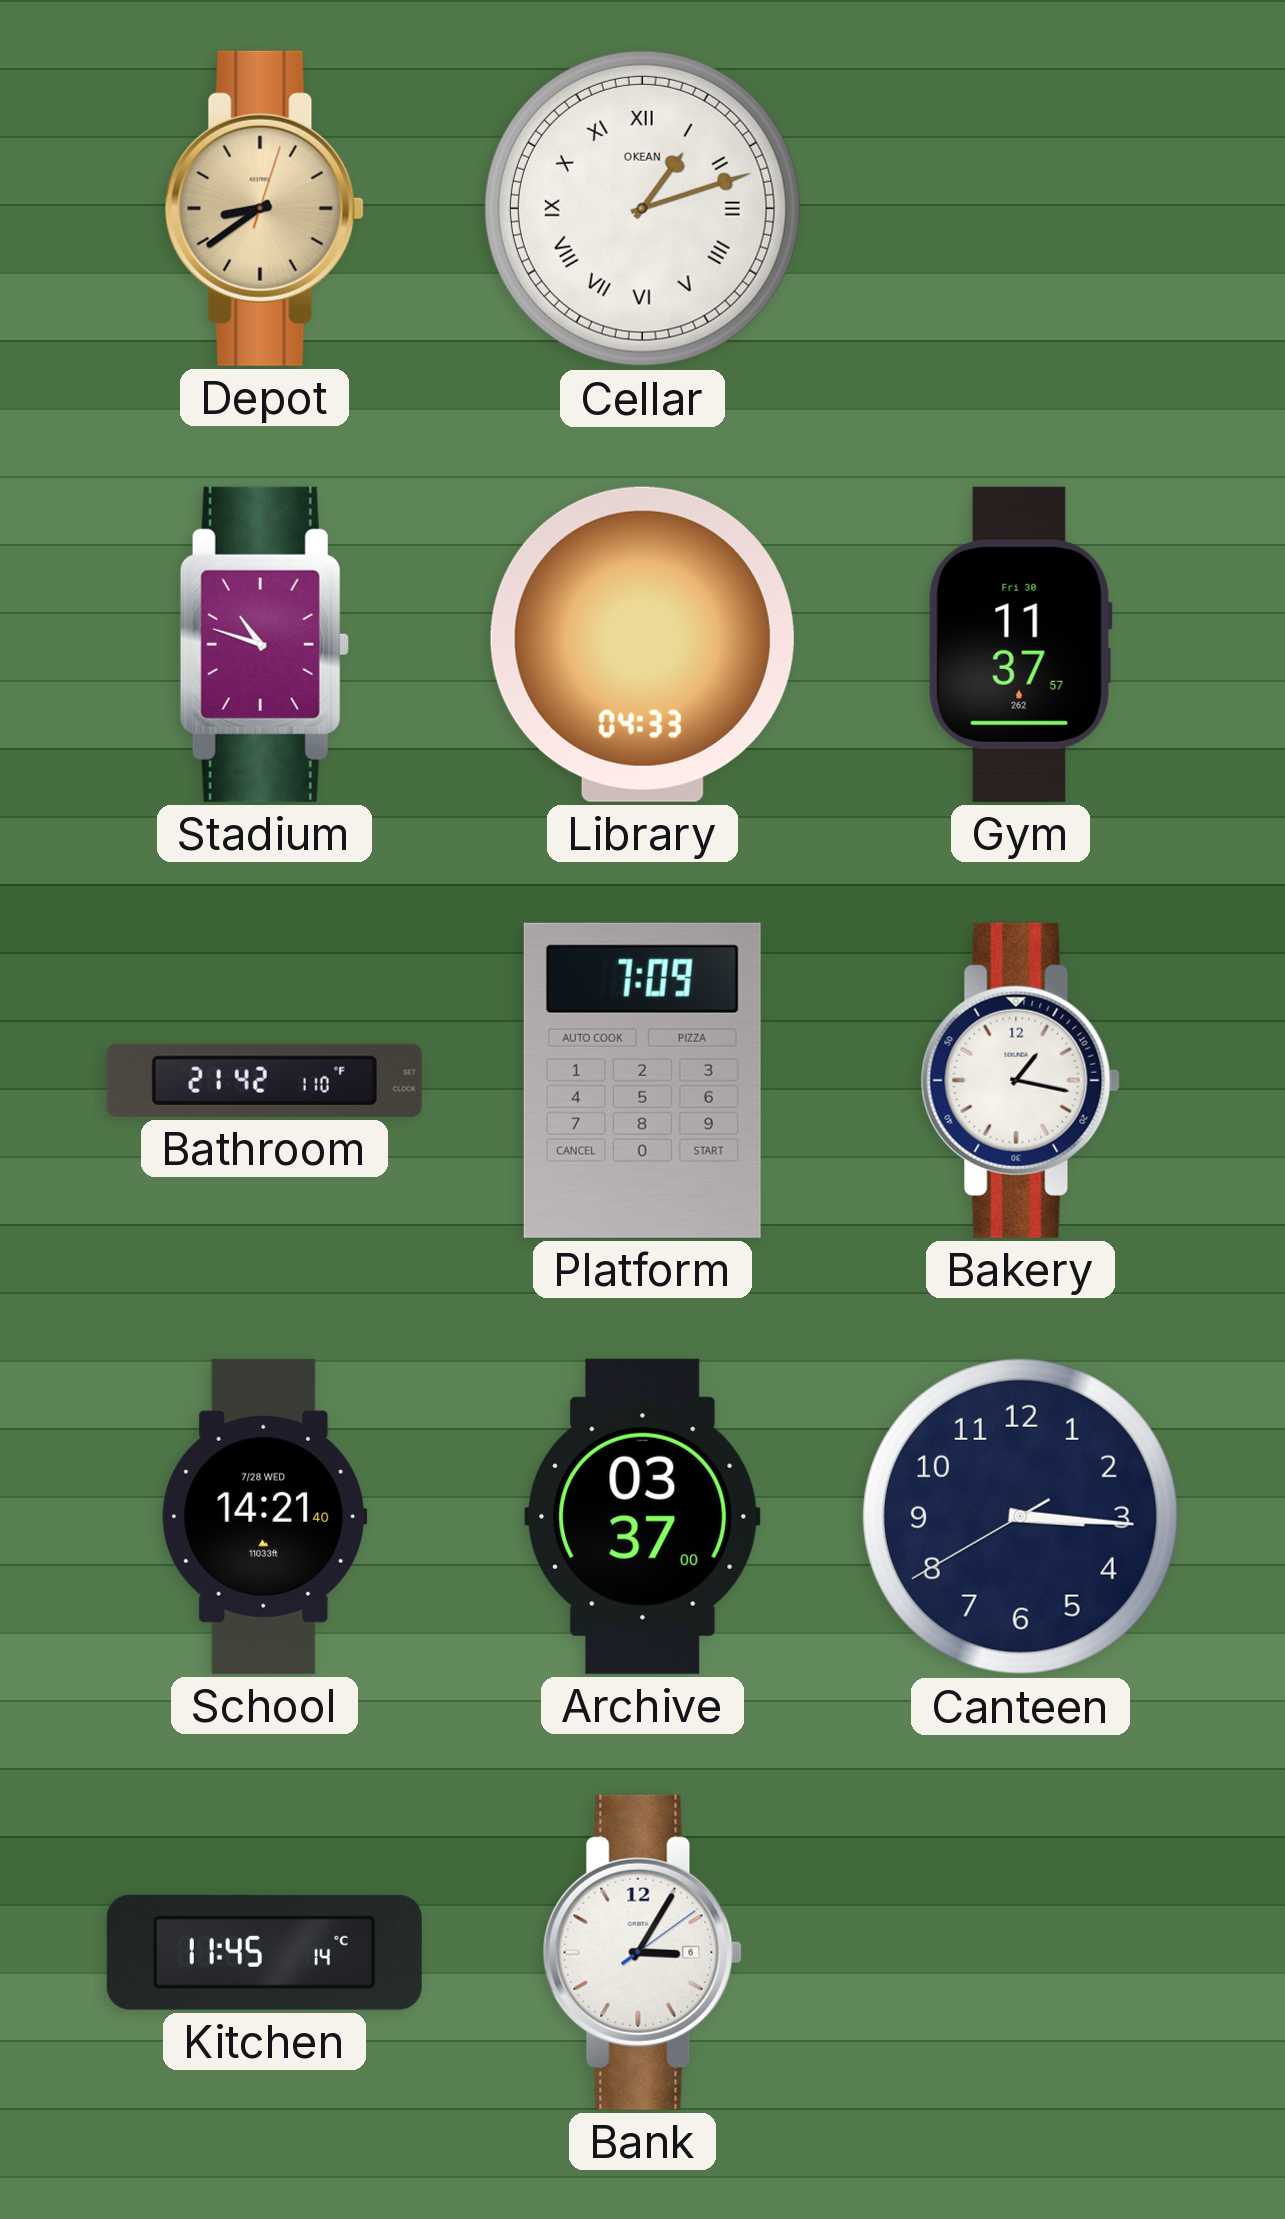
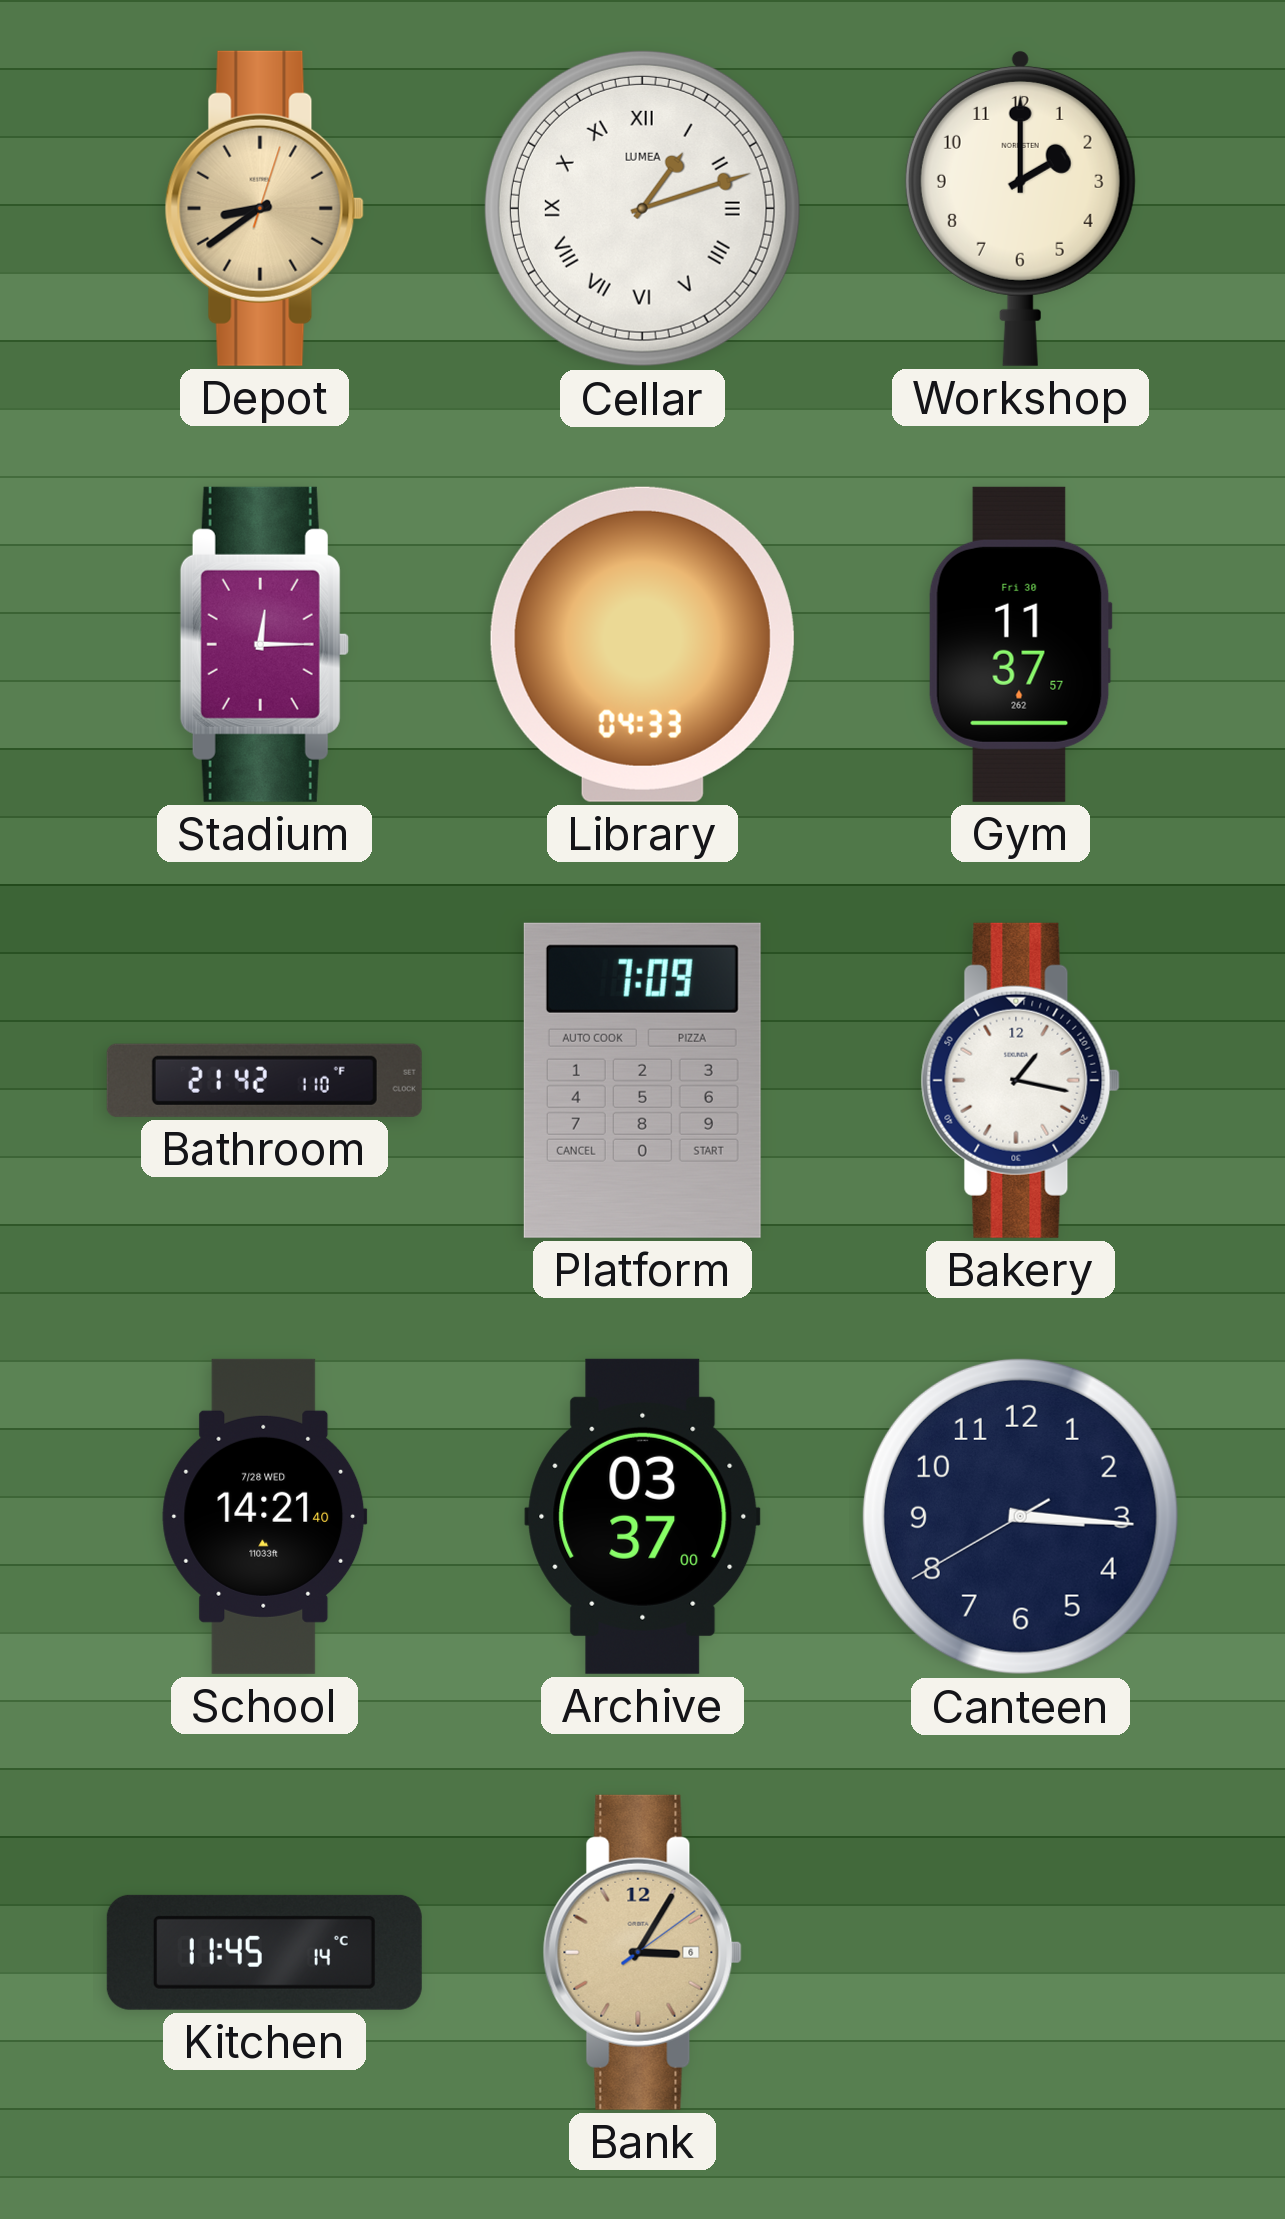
Cellar brand: OKEAN -> LUMEA
Workshop: none -> 2:00
Stadium: 10:48 -> 12:15
Bank dial: white -> champagne
